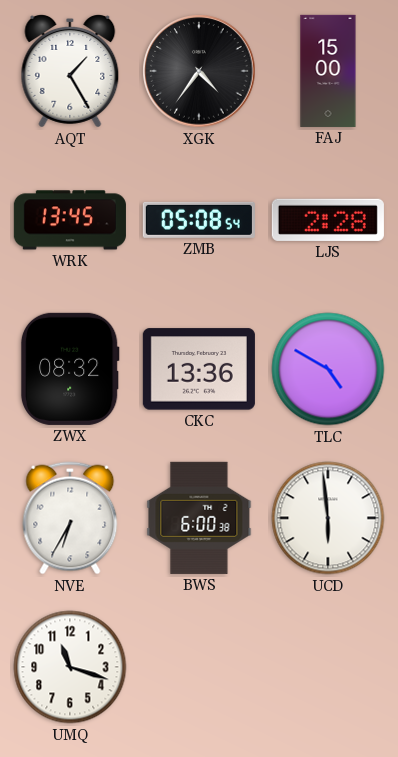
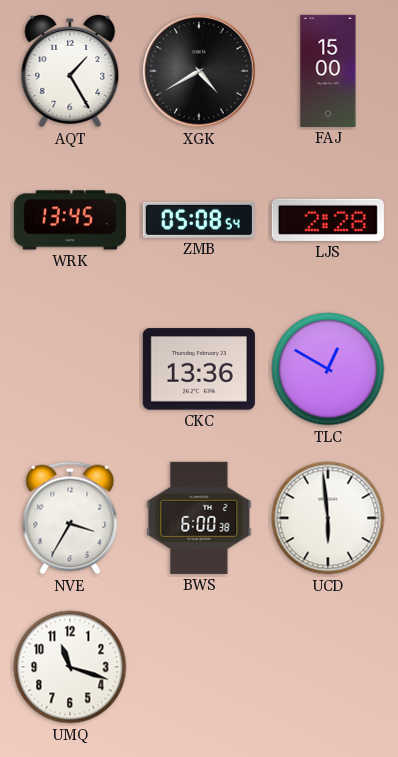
XGK: 4:36 -> 4:40
ZWX: 08:32 -> none
TLC: 4:50 -> 12:50
NVE: 6:35 -> 3:35
